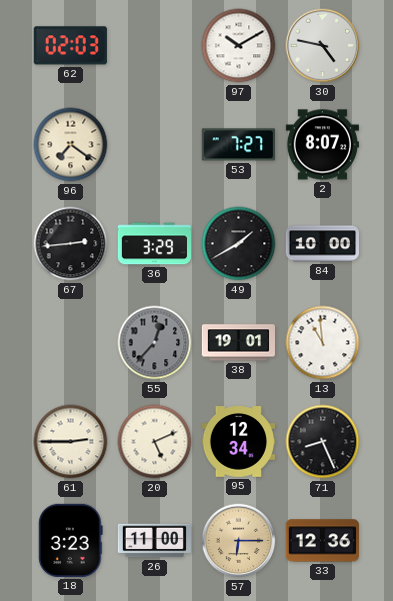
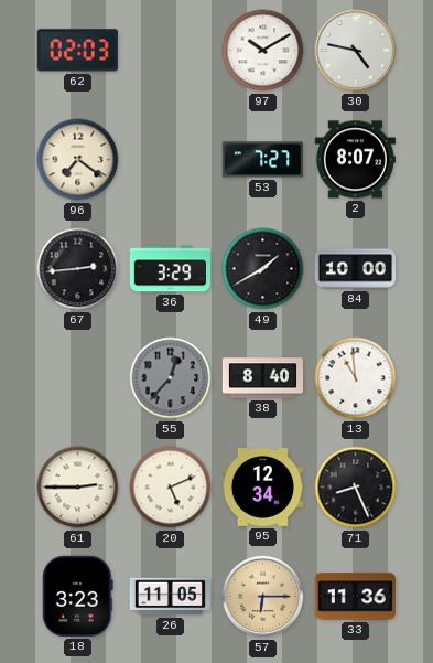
38: 19:01 -> 8:40
26: 11:00 -> 11:05
33: 12:36 -> 11:36
